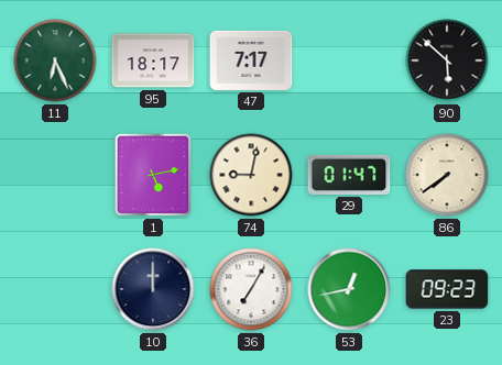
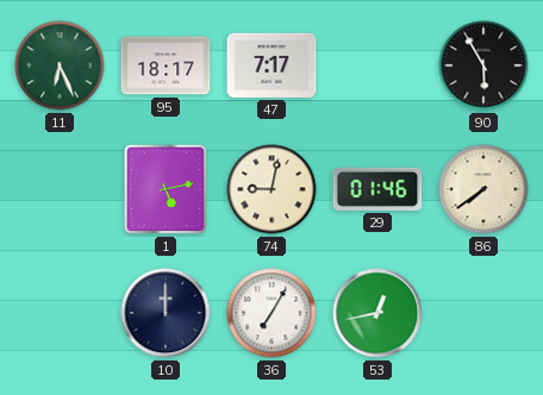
90: 5:52 -> 5:55
29: 01:47 -> 01:46
23: 09:23 -> none
